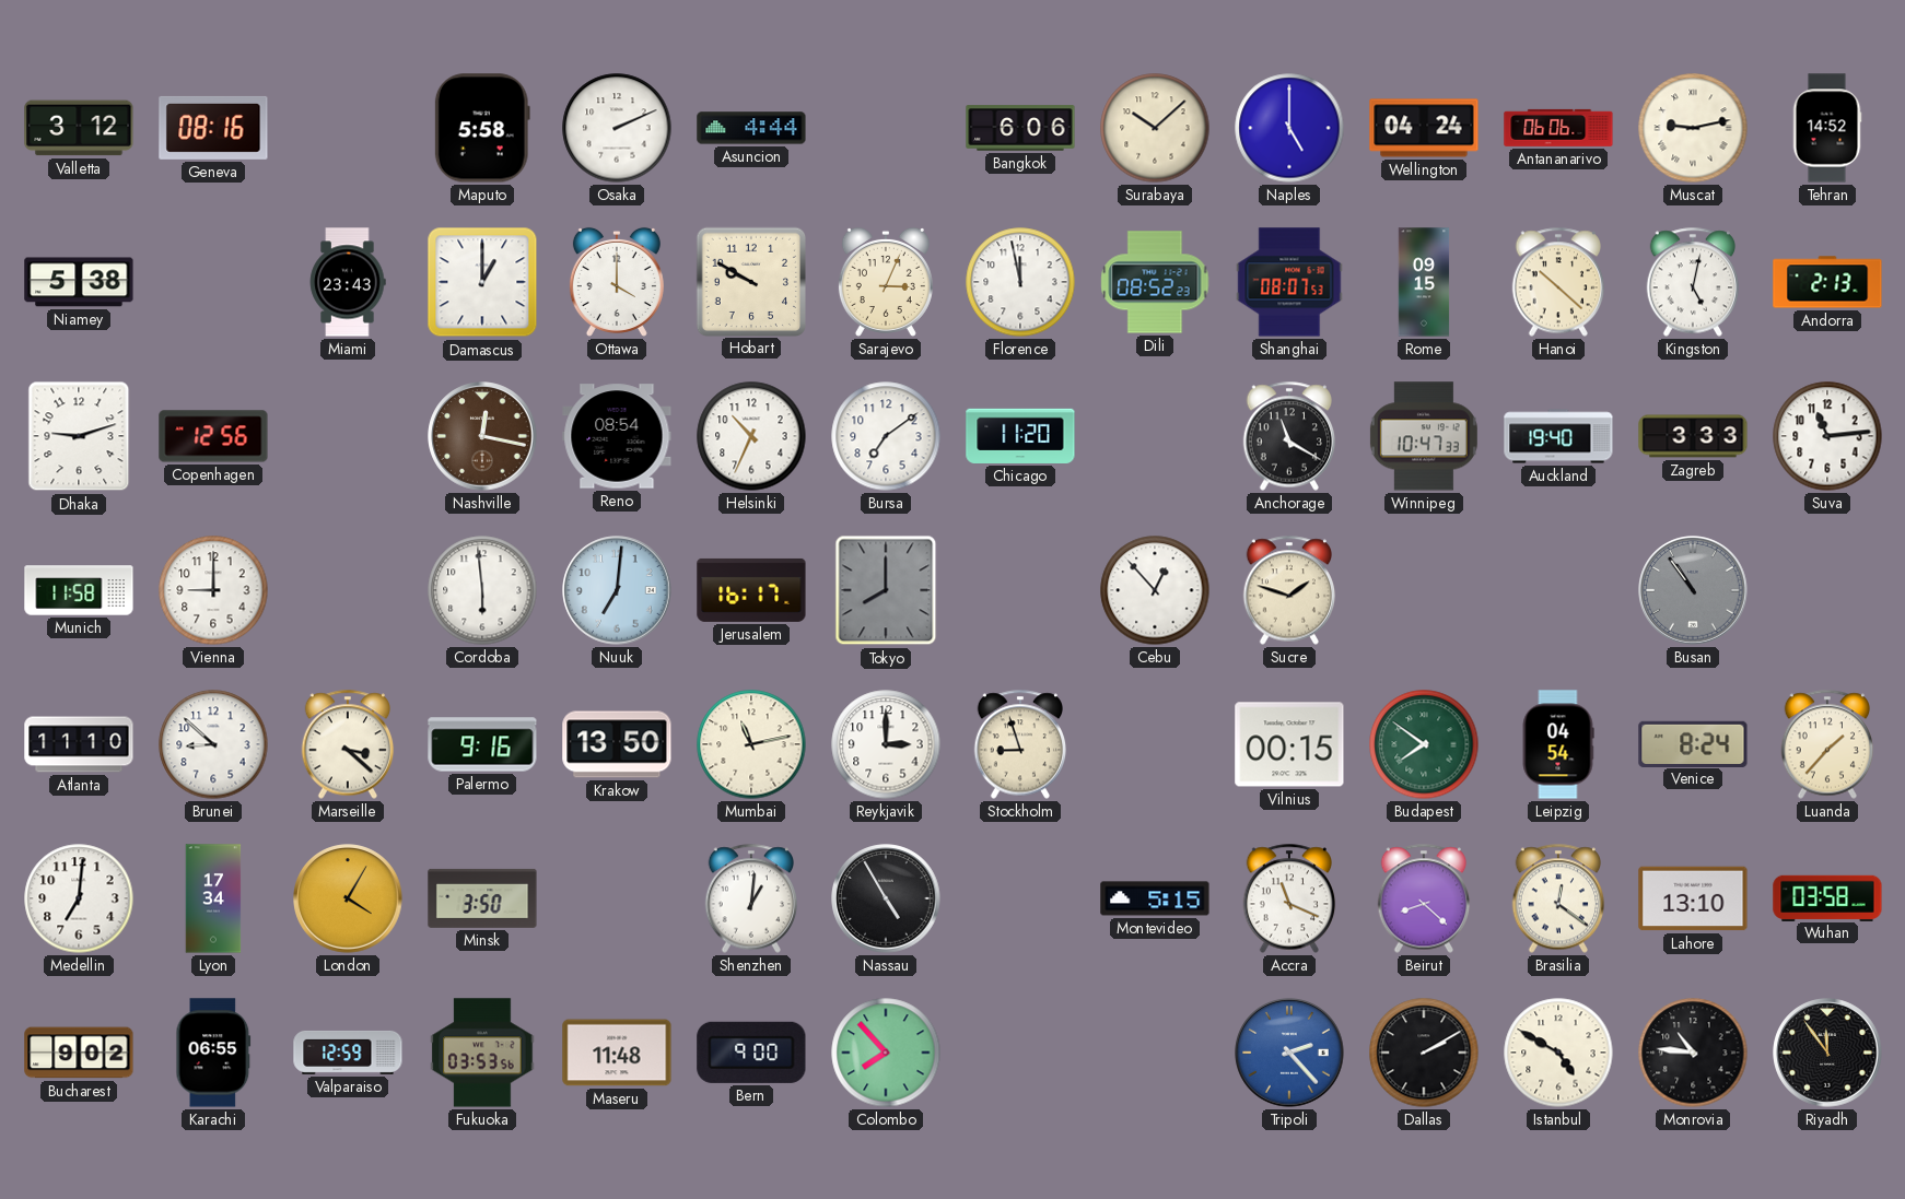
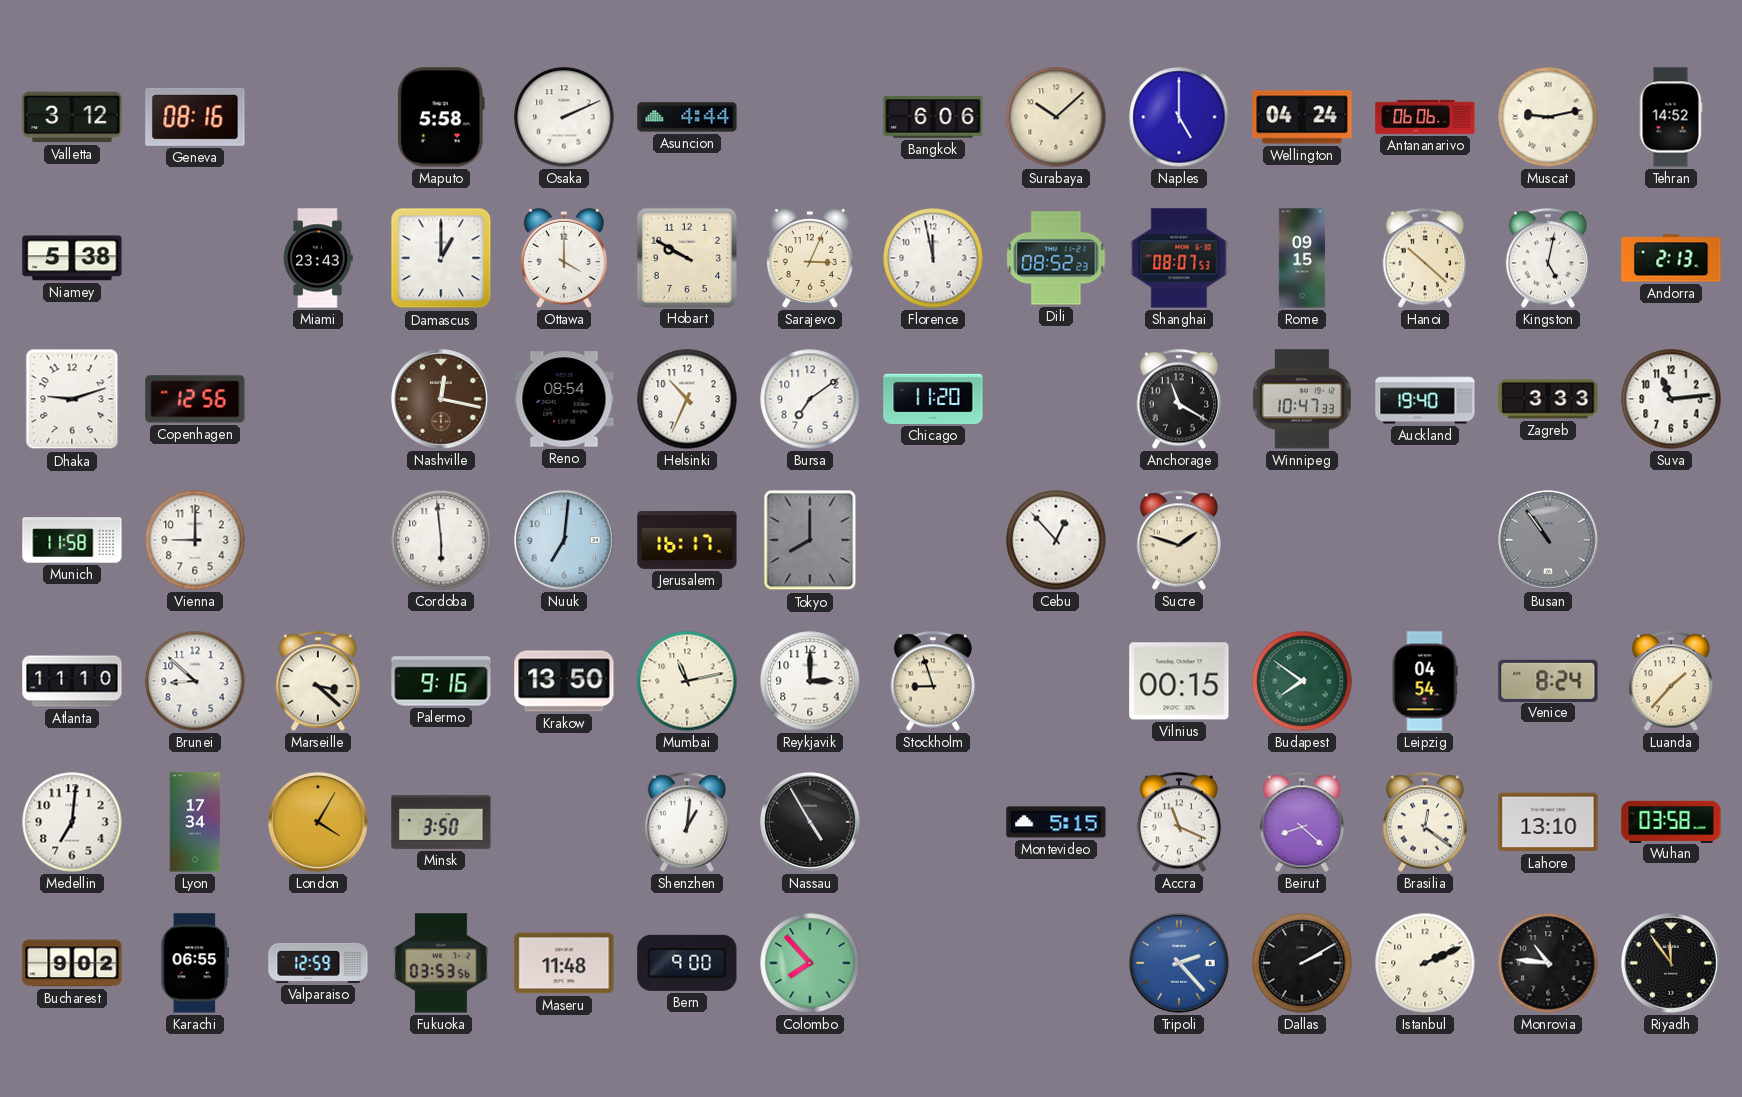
Istanbul: 4:50 -> 2:11
